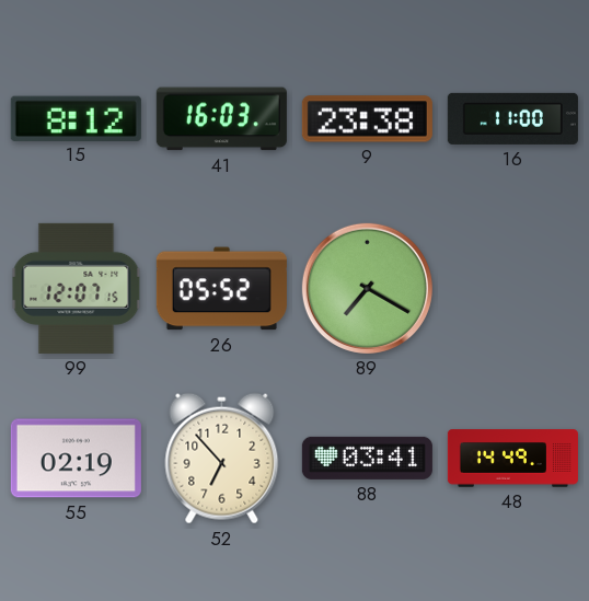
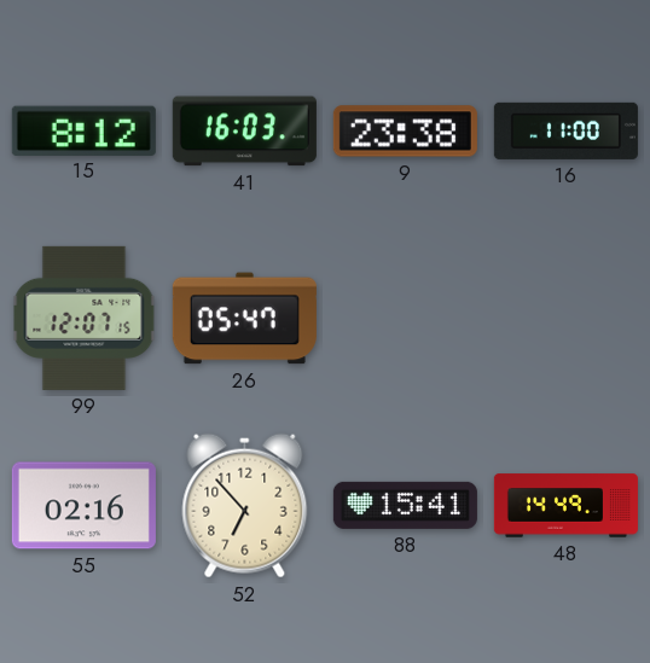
26: 05:52 -> 05:47
89: 7:20 -> none
55: 02:19 -> 02:16
88: 03:41 -> 15:41
